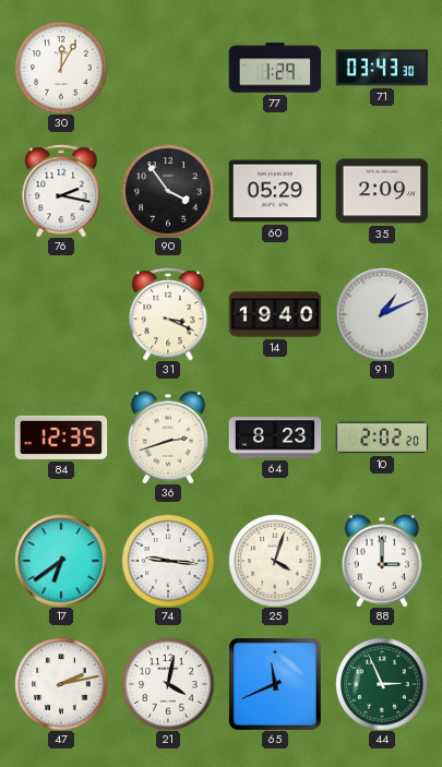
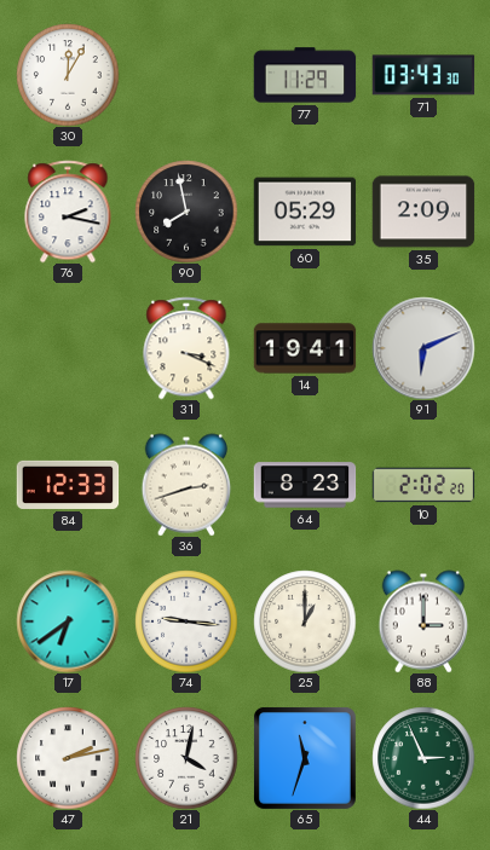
77: 1:29 -> 11:29
90: 3:54 -> 7:58
14: 19:40 -> 19:41
91: 1:11 -> 6:11
84: 12:35 -> 12:33
25: 4:03 -> 1:00
65: 11:41 -> 11:33
